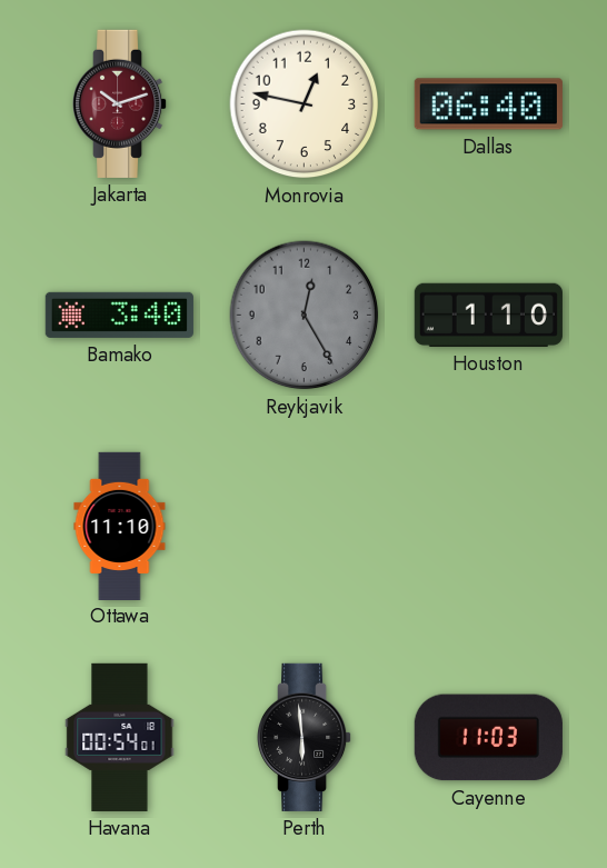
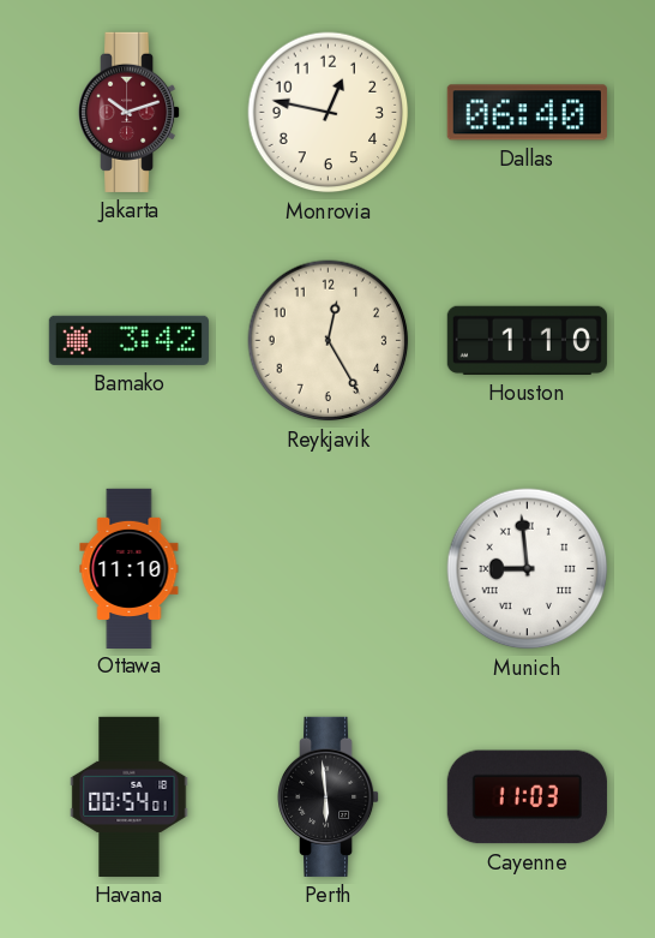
Bamako: 3:40 -> 3:42
Reykjavik dial: grey -> cream
Munich: none -> 8:59
